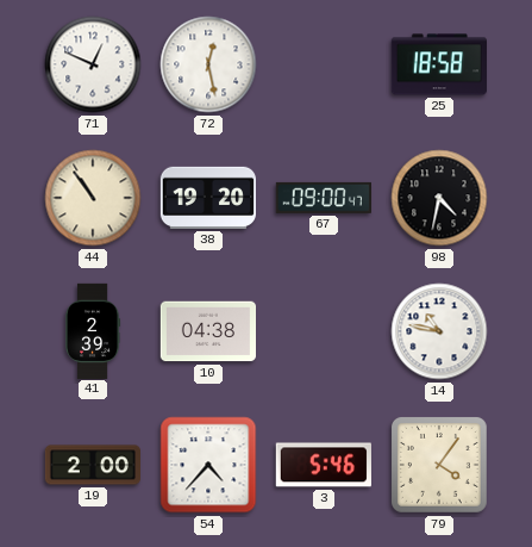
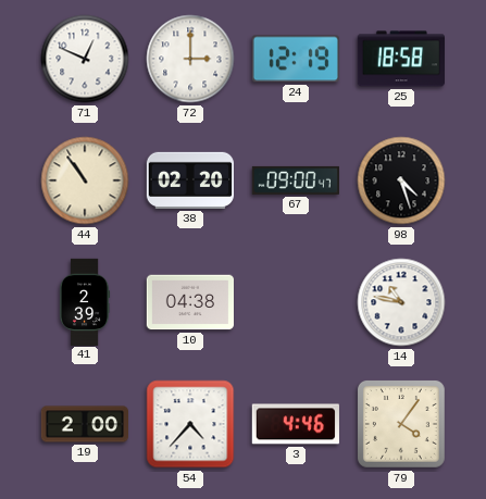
72: 12:28 -> 3:00
24: none -> 12:19
38: 19:20 -> 02:20
98: 4:32 -> 4:27
3: 5:46 -> 4:46
